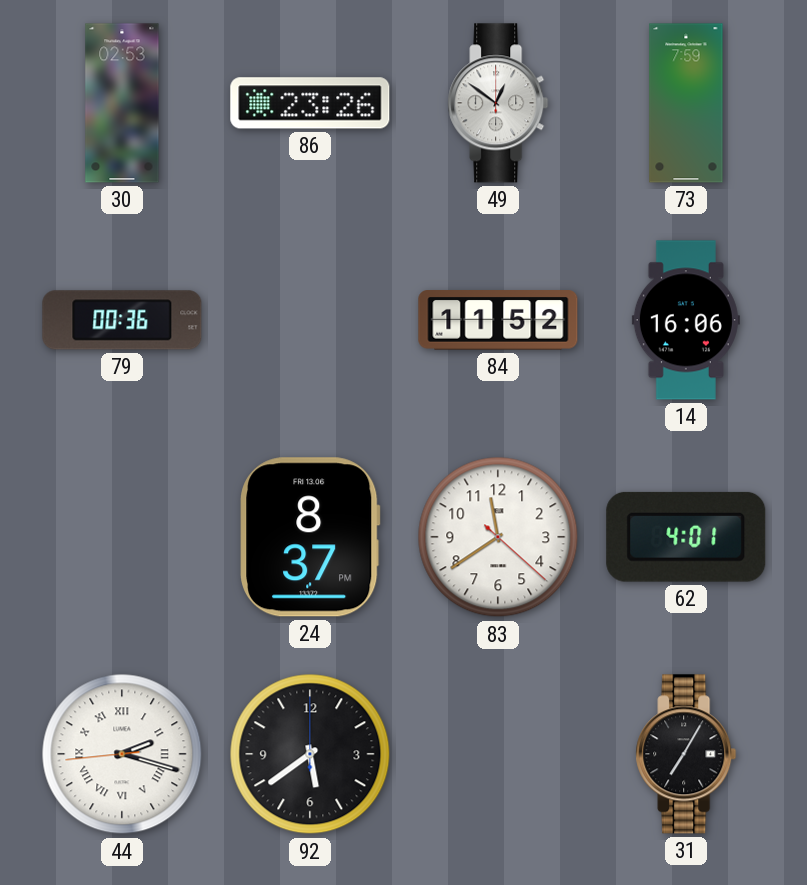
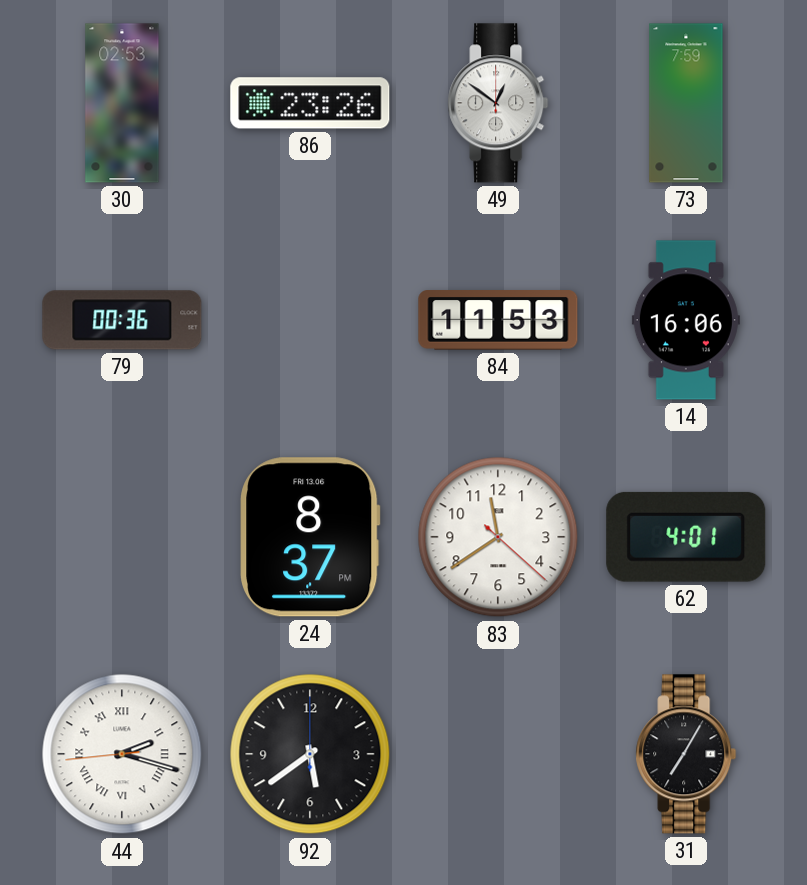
84: 11:52 -> 11:53
